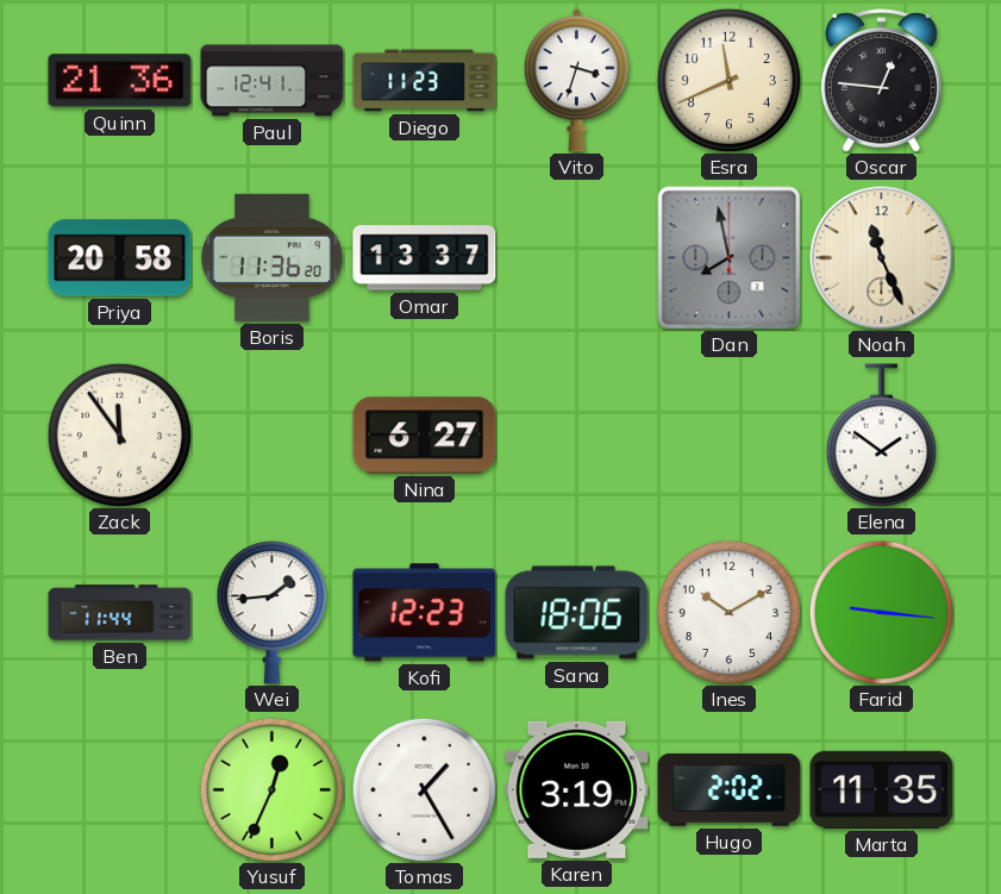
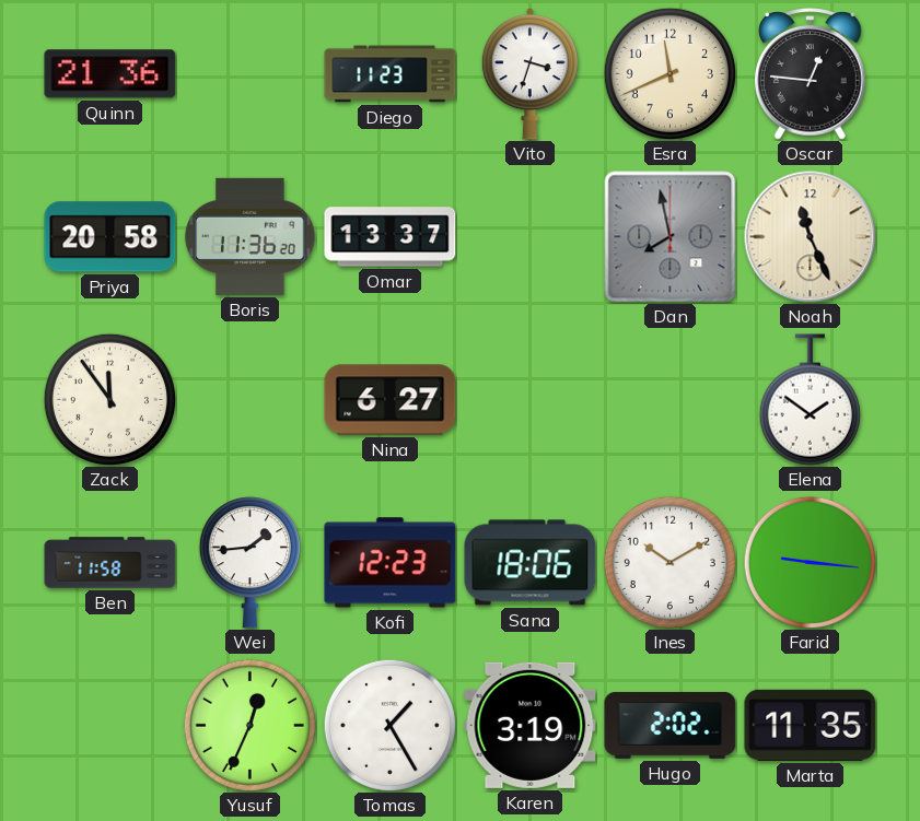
Paul: 12:41 -> none
Ben: 11:44 -> 11:58
